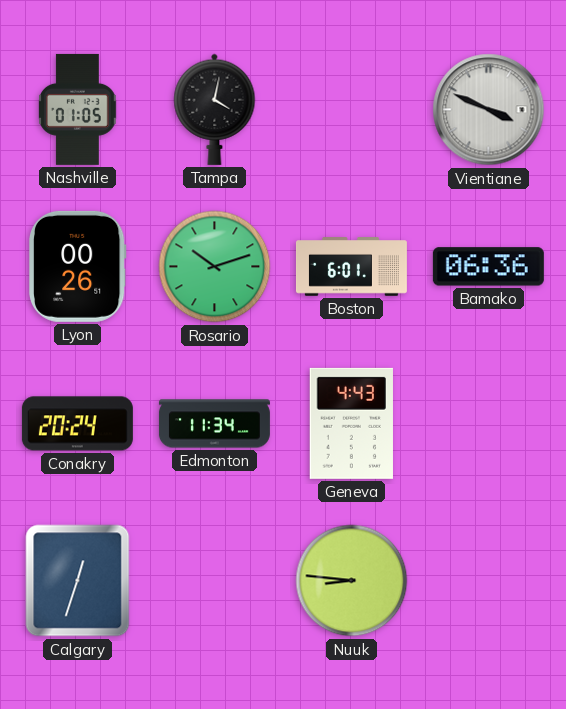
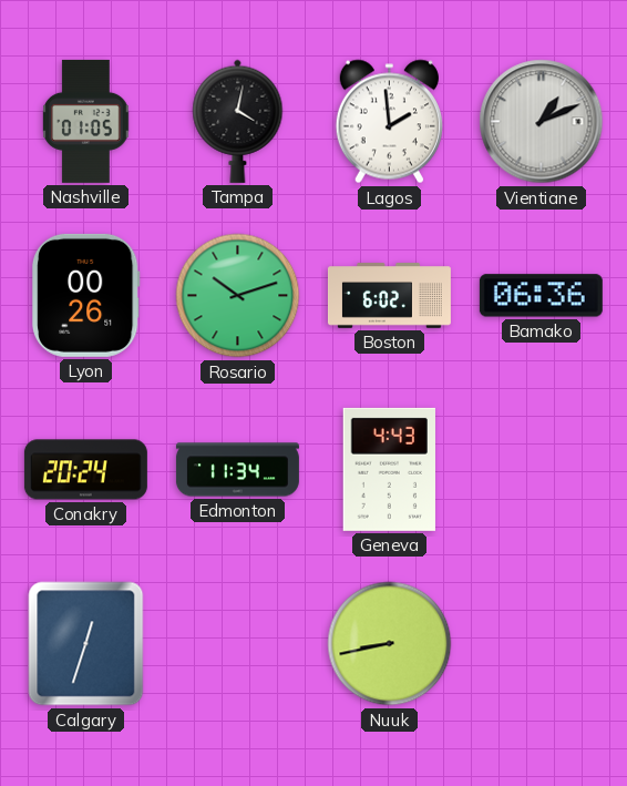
Lagos: none -> 1:59
Vientiane: 3:49 -> 1:11
Boston: 6:01 -> 6:02
Nuuk: 8:46 -> 8:43
